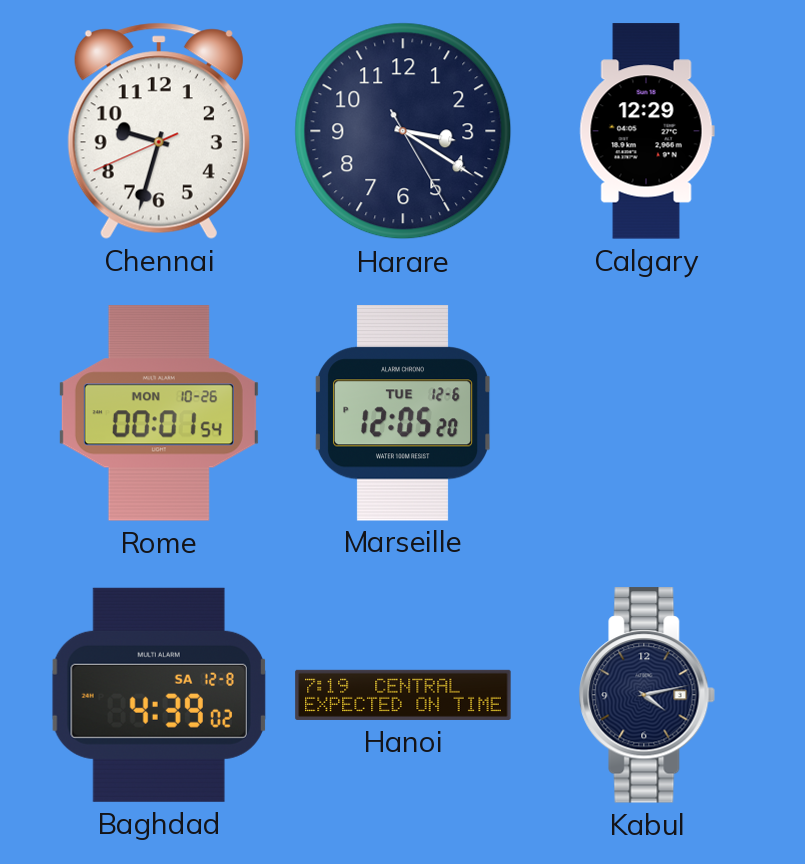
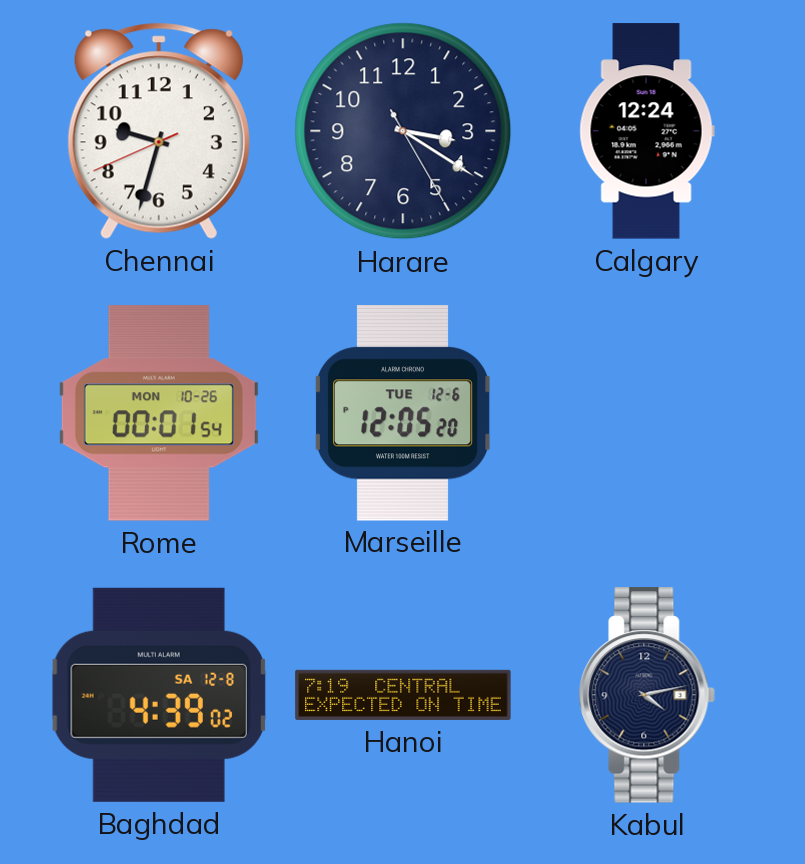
Calgary: 12:29 -> 12:24
